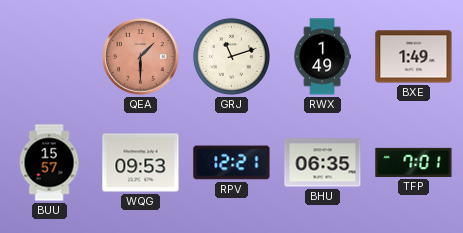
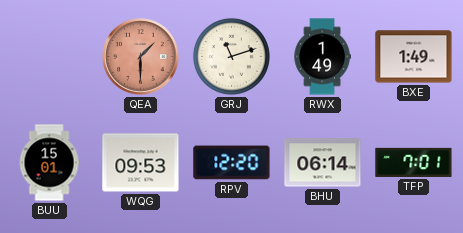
BUU: 15:57 -> 15:01
RPV: 12:21 -> 12:20
BHU: 06:35 -> 06:14
